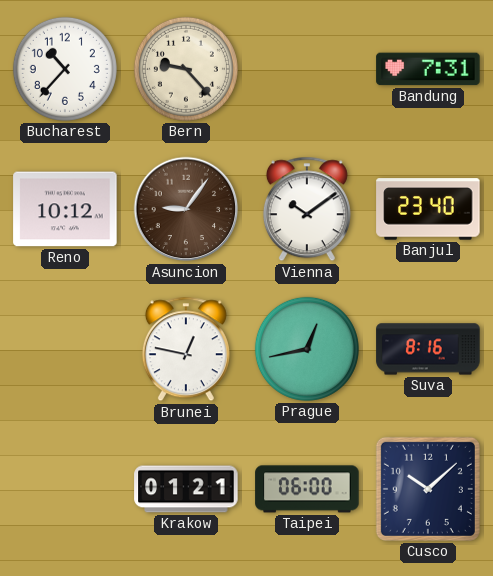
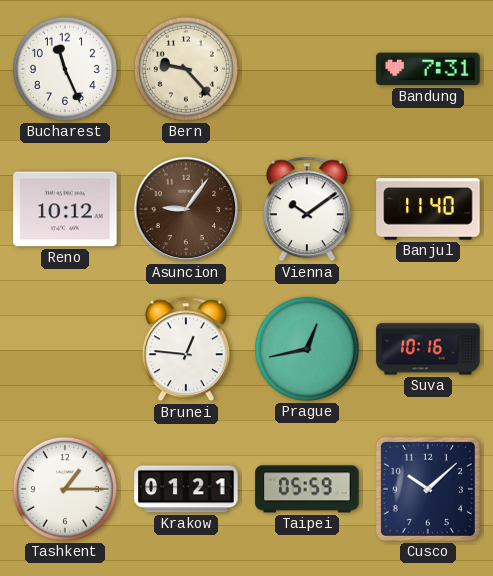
Bucharest: 10:37 -> 11:26
Banjul: 23:40 -> 11:40
Brunei: 12:47 -> 12:46
Suva: 8:16 -> 10:16
Tashkent: none -> 1:15
Taipei: 06:00 -> 05:59
